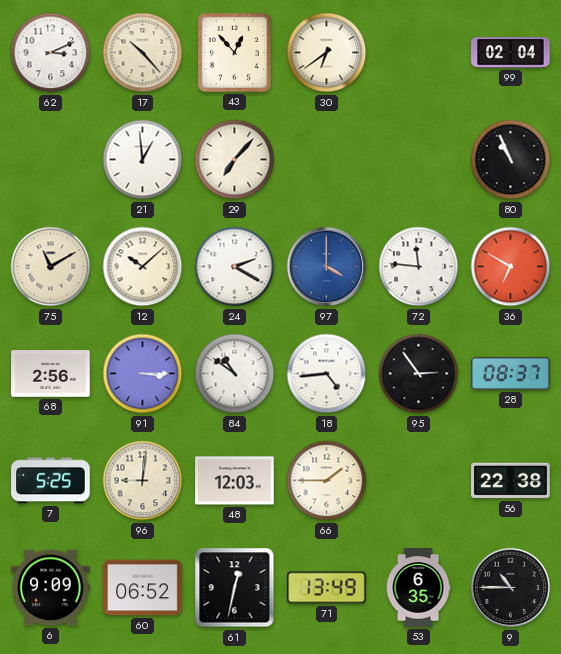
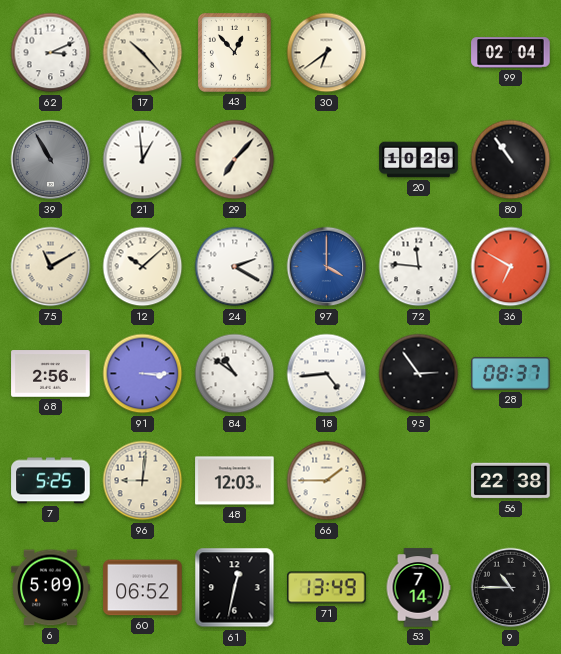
39: none -> 10:55
20: none -> 10:29
80: 10:56 -> 10:54
6: 9:09 -> 5:09
53: 6:35 -> 7:14
